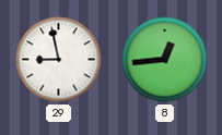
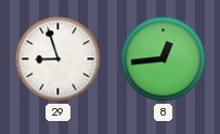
29: 8:58 -> 8:57
